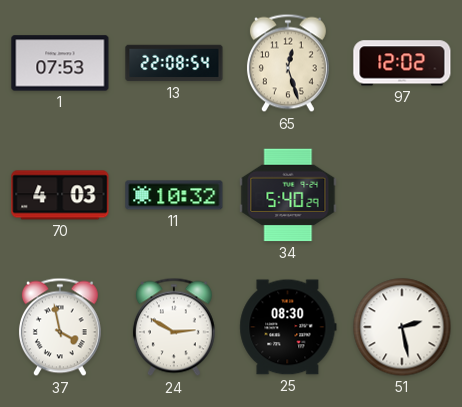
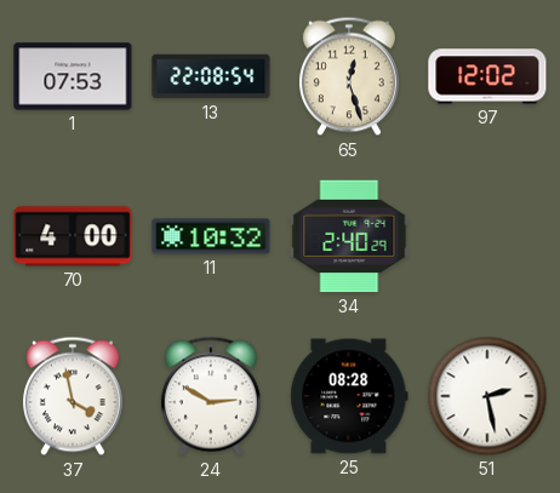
70: 4:03 -> 4:00
34: 5:40 -> 2:40
25: 08:30 -> 08:28
